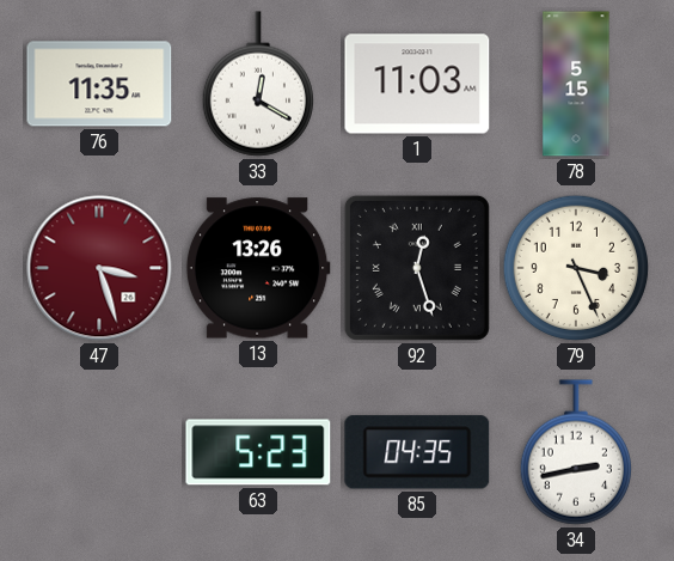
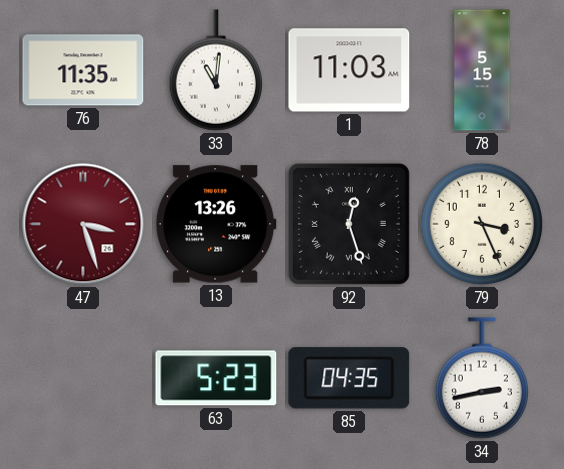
33: 12:20 -> 11:01
